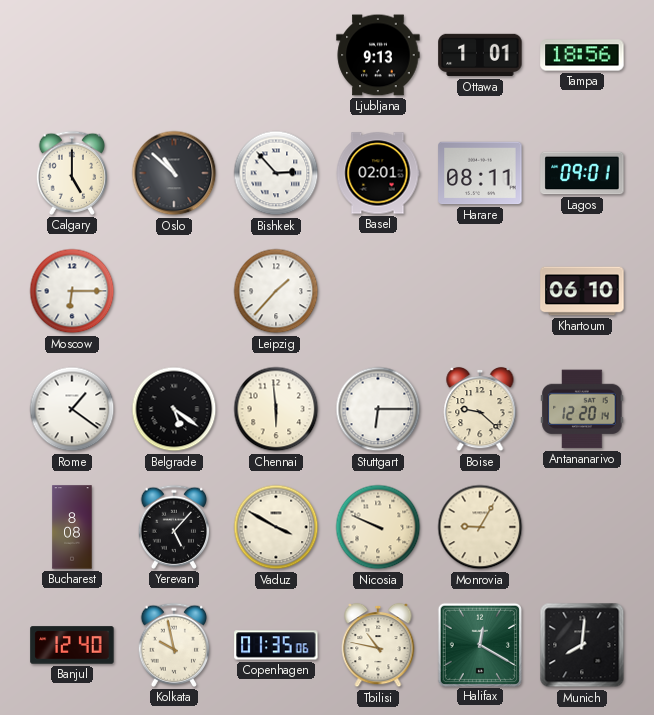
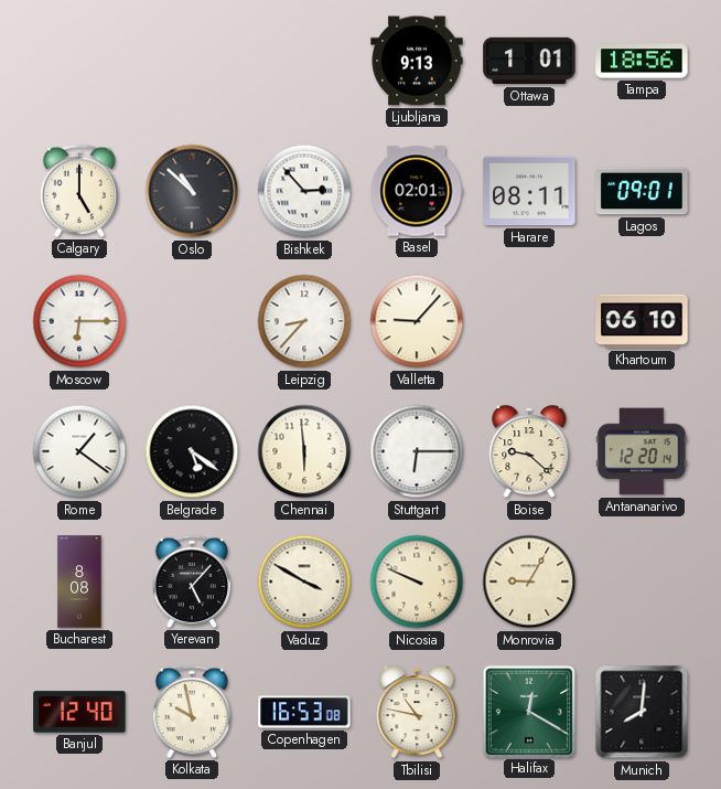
Leipzig: 1:37 -> 8:37
Valletta: none -> 9:07
Copenhagen: 01:35 -> 16:53
